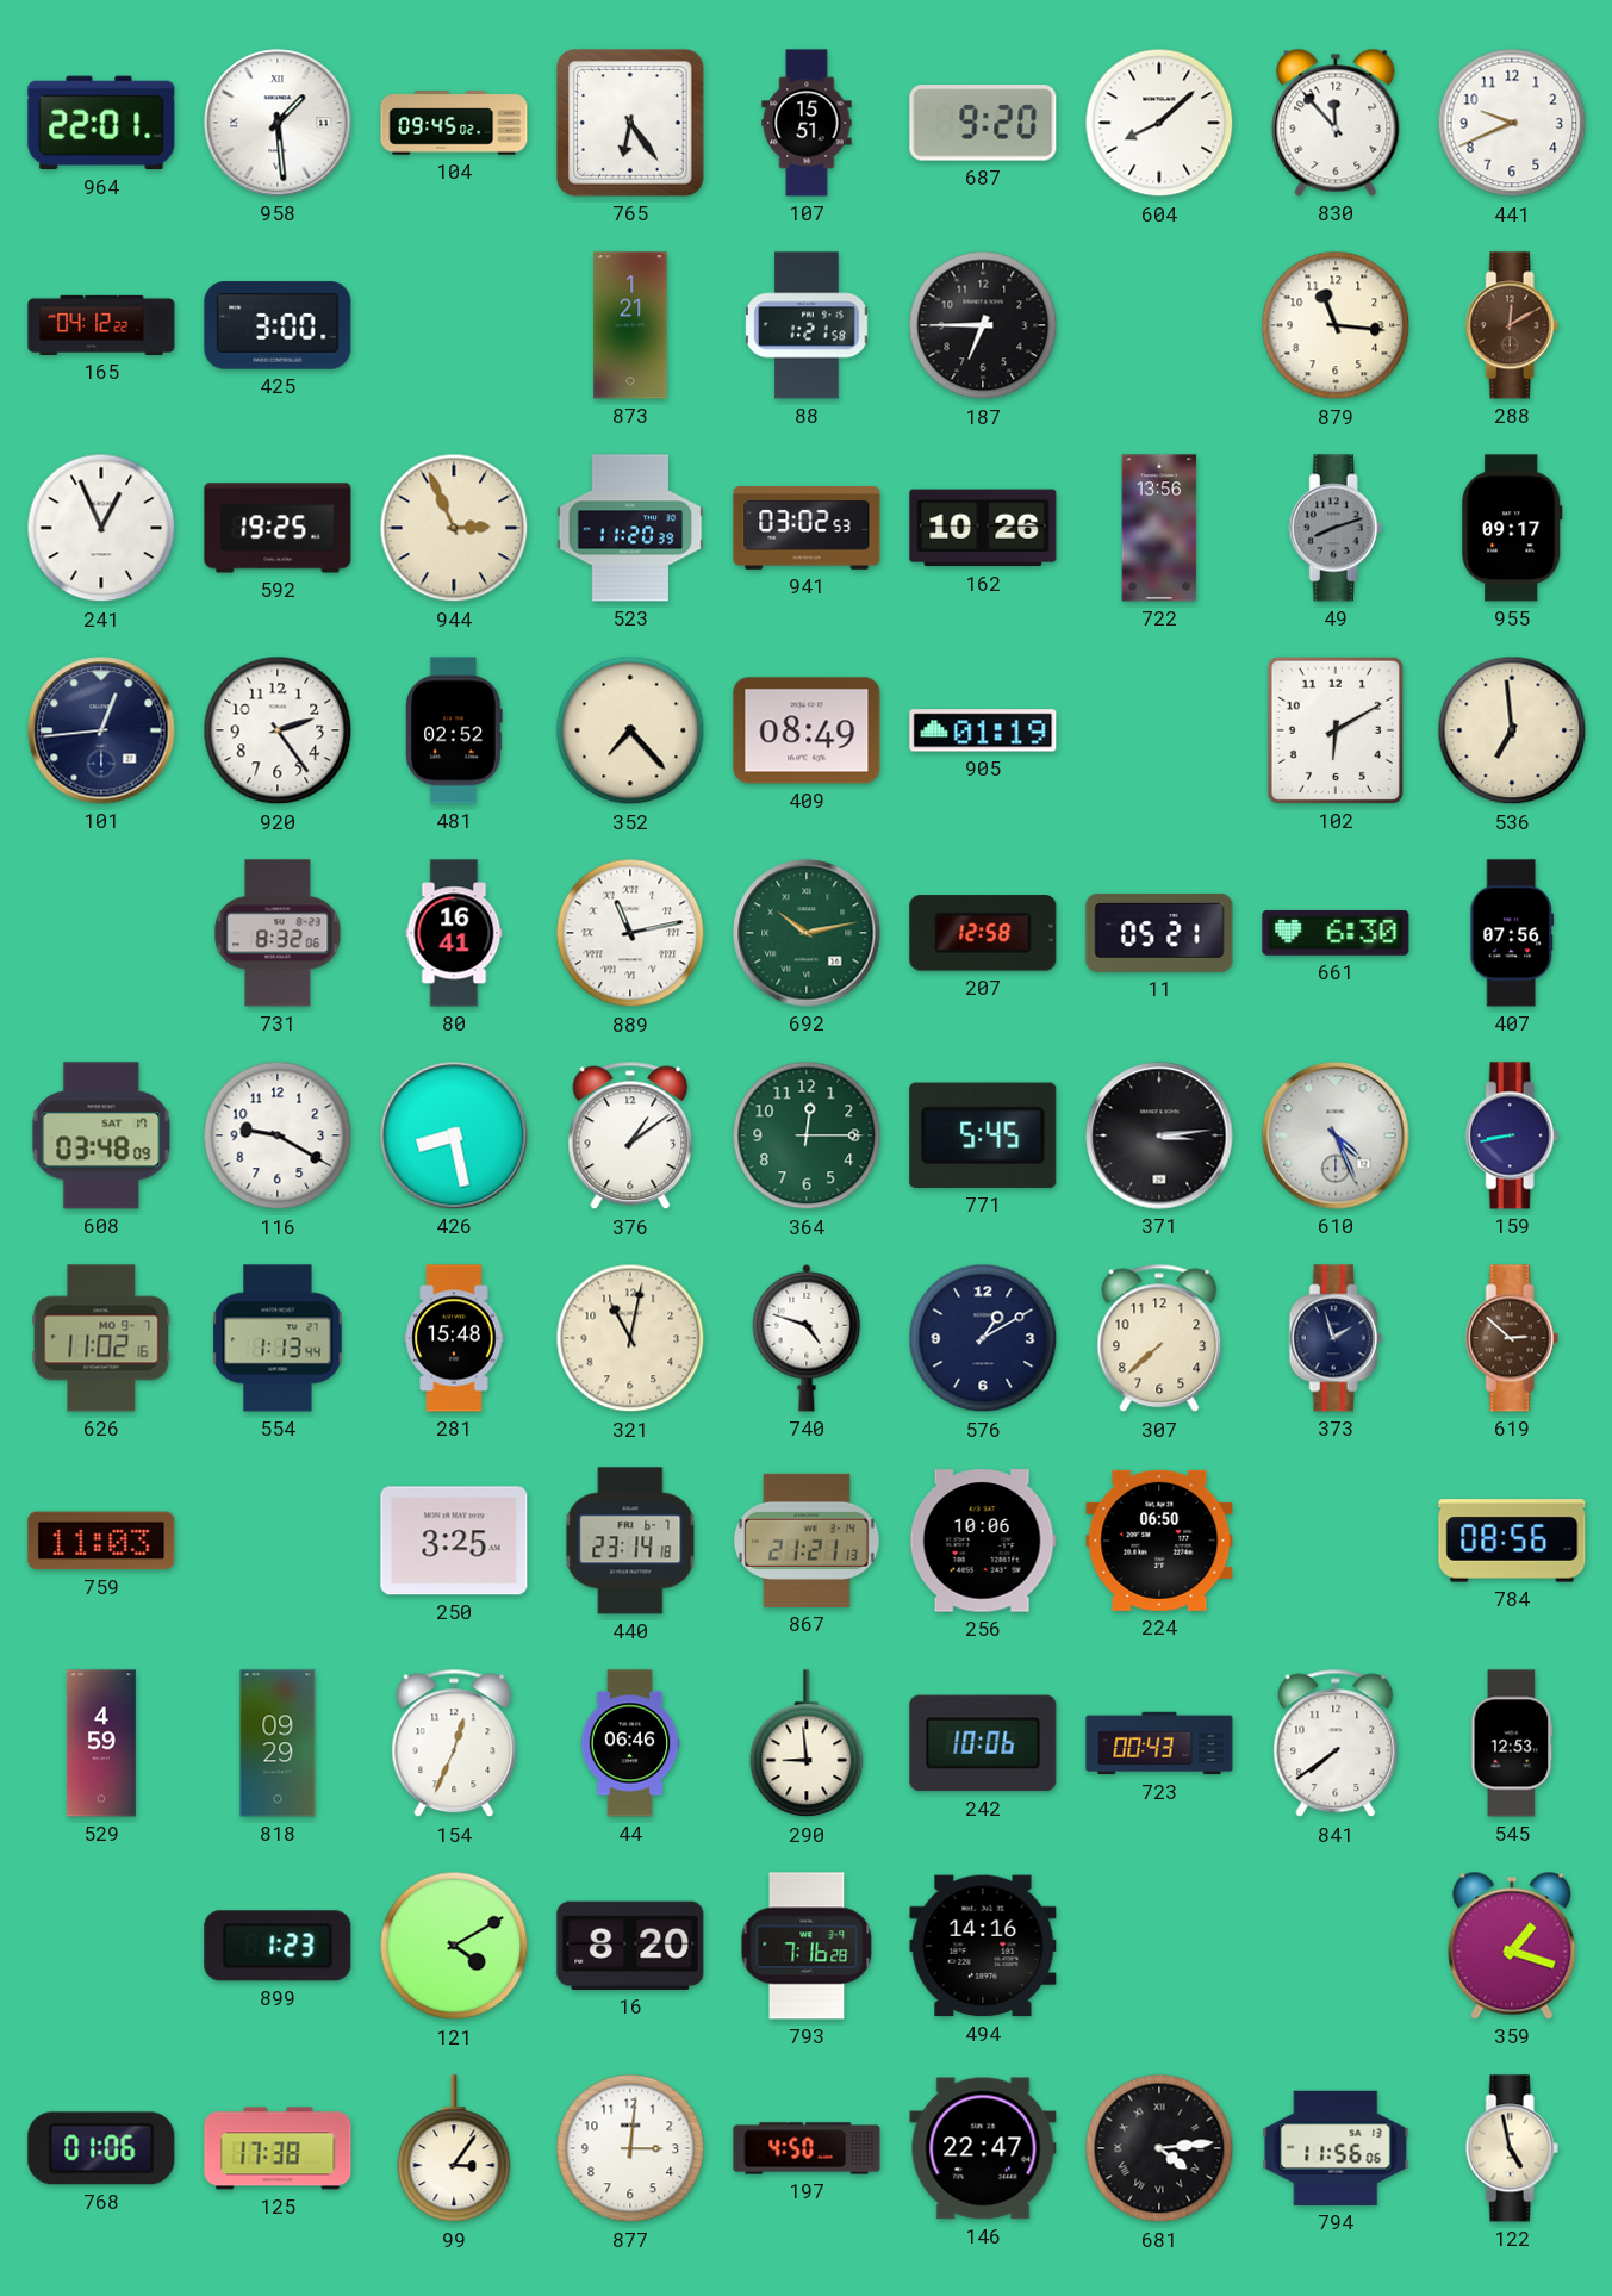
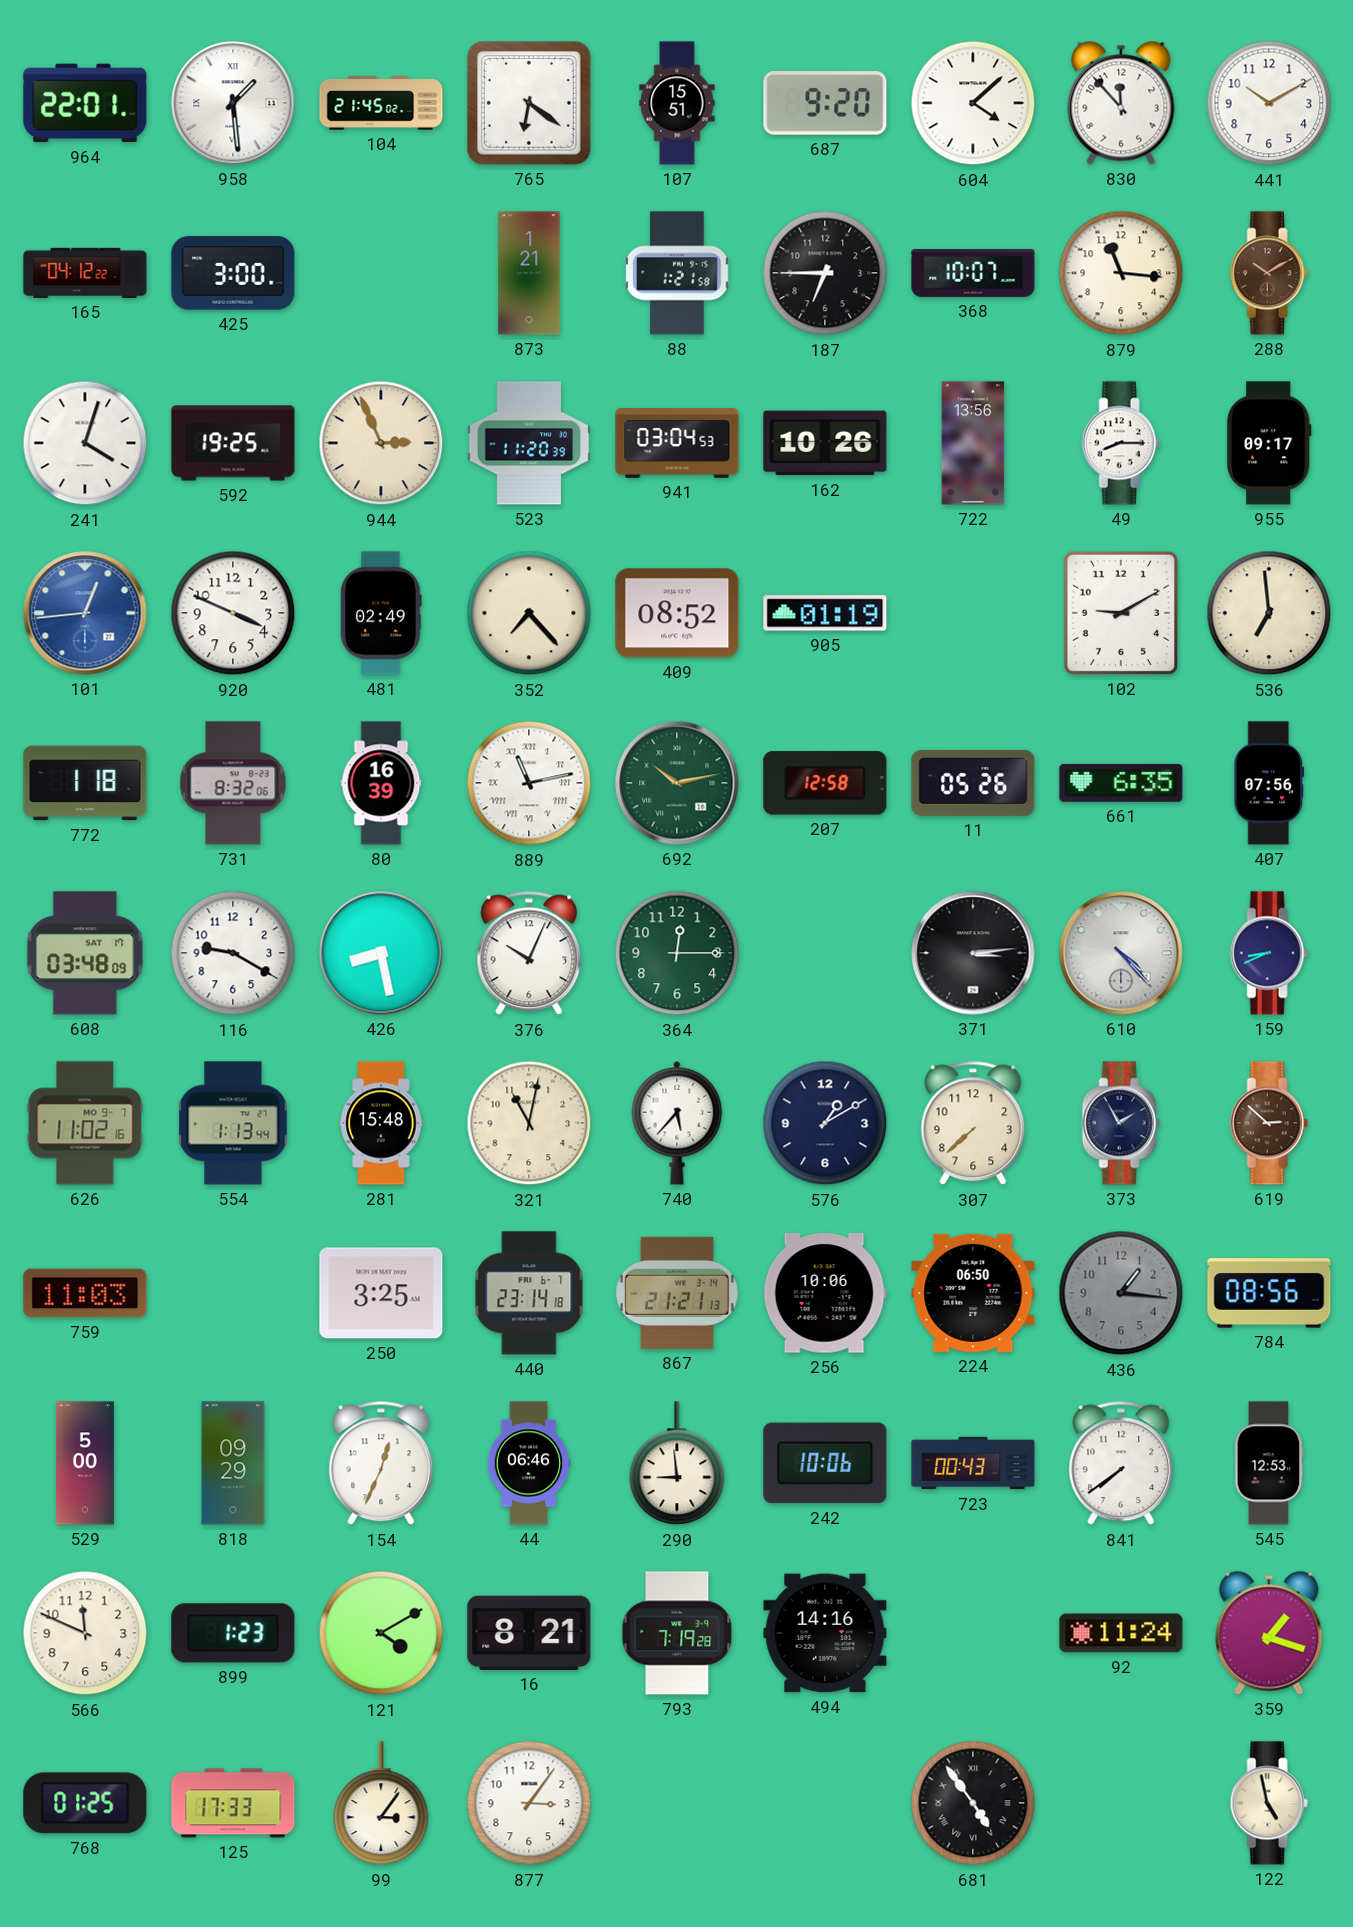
104: 09:45 -> 21:45
765: 6:24 -> 6:21
604: 8:08 -> 4:08
441: 9:41 -> 10:10
368: none -> 10:07
288: 12:10 -> 10:10
241: 12:56 -> 4:03
941: 03:02 -> 03:04
49: 8:12 -> 8:15
49 dial: grey -> white
101 dial: navy -> blue
920: 2:24 -> 3:49
481: 02:52 -> 02:49
409: 08:49 -> 08:52
102: 6:10 -> 9:10
772: none -> 1:18
80: 16:41 -> 16:39
11: 05:21 -> 05:26
661: 6:30 -> 6:35
376: 1:09 -> 10:04
771: 5:45 -> none
610: 4:26 -> 4:23
159: 8:43 -> 8:41
740: 4:48 -> 5:37
373: 1:57 -> 1:55
436: none -> 1:16
529: 4:59 -> 5:00
566: none -> 11:49
16: 8:20 -> 8:21
793: 7:16 -> 7:19
92: none -> 11:24
768: 01:06 -> 01:25
125: 17:38 -> 17:33
877: 3:01 -> 3:06
197: 4:50 -> none
146: 22:47 -> none
681: 4:14 -> 4:54
794: 11:56 -> none
